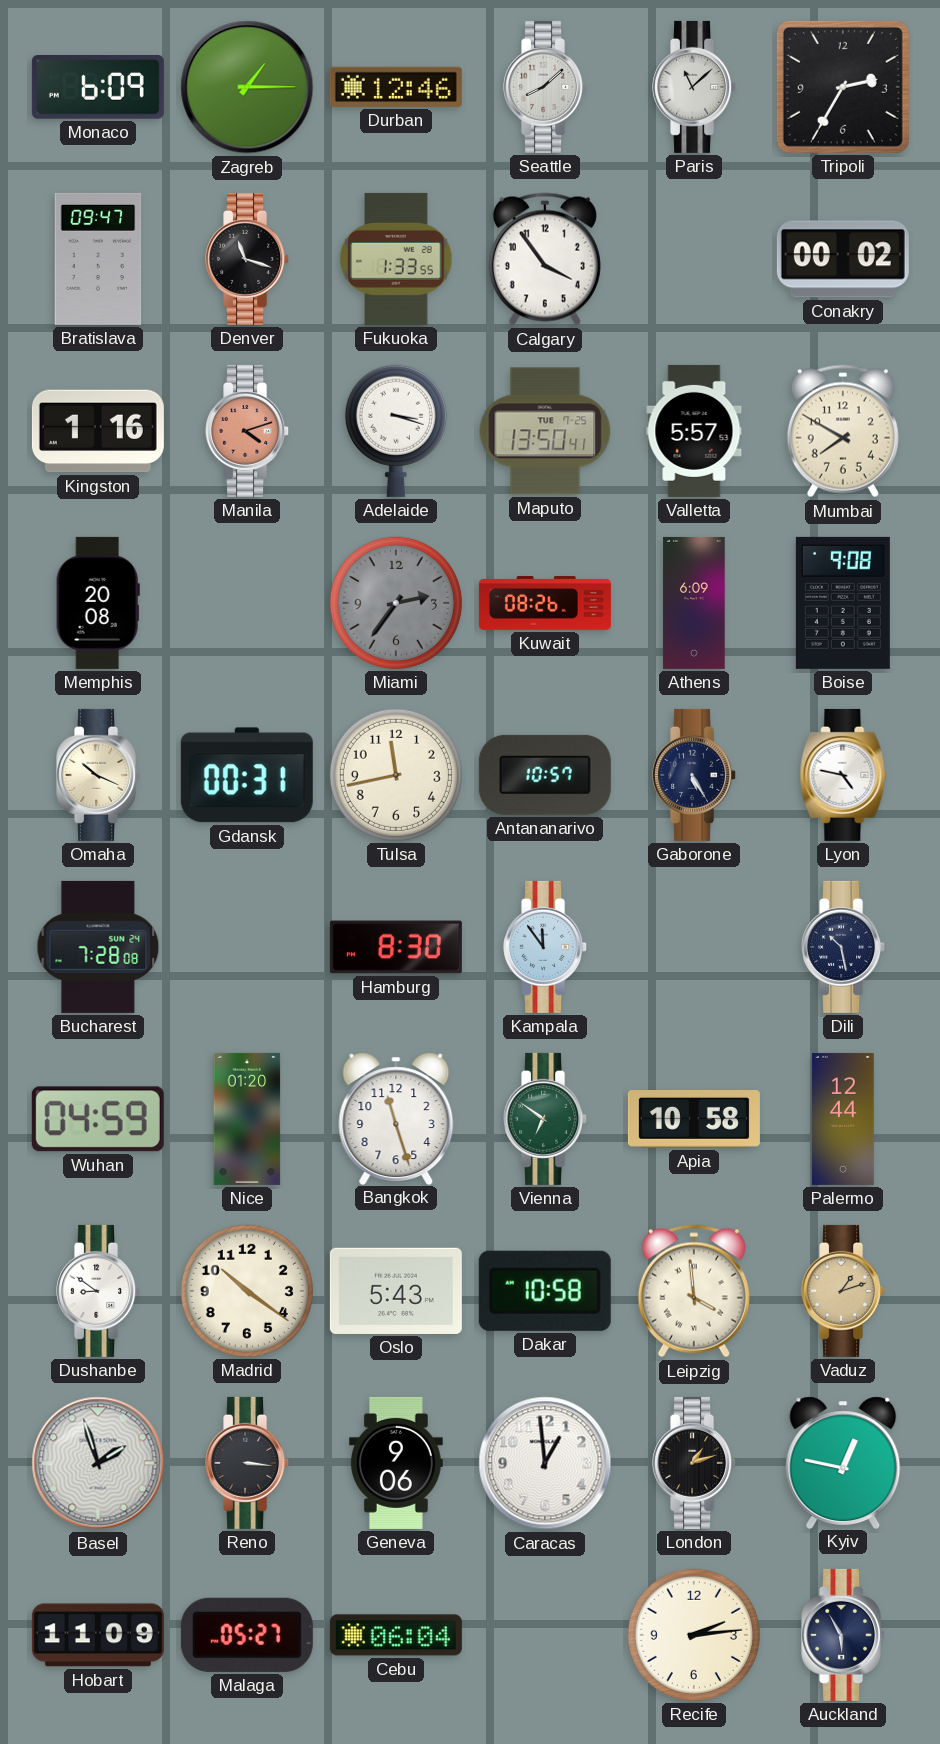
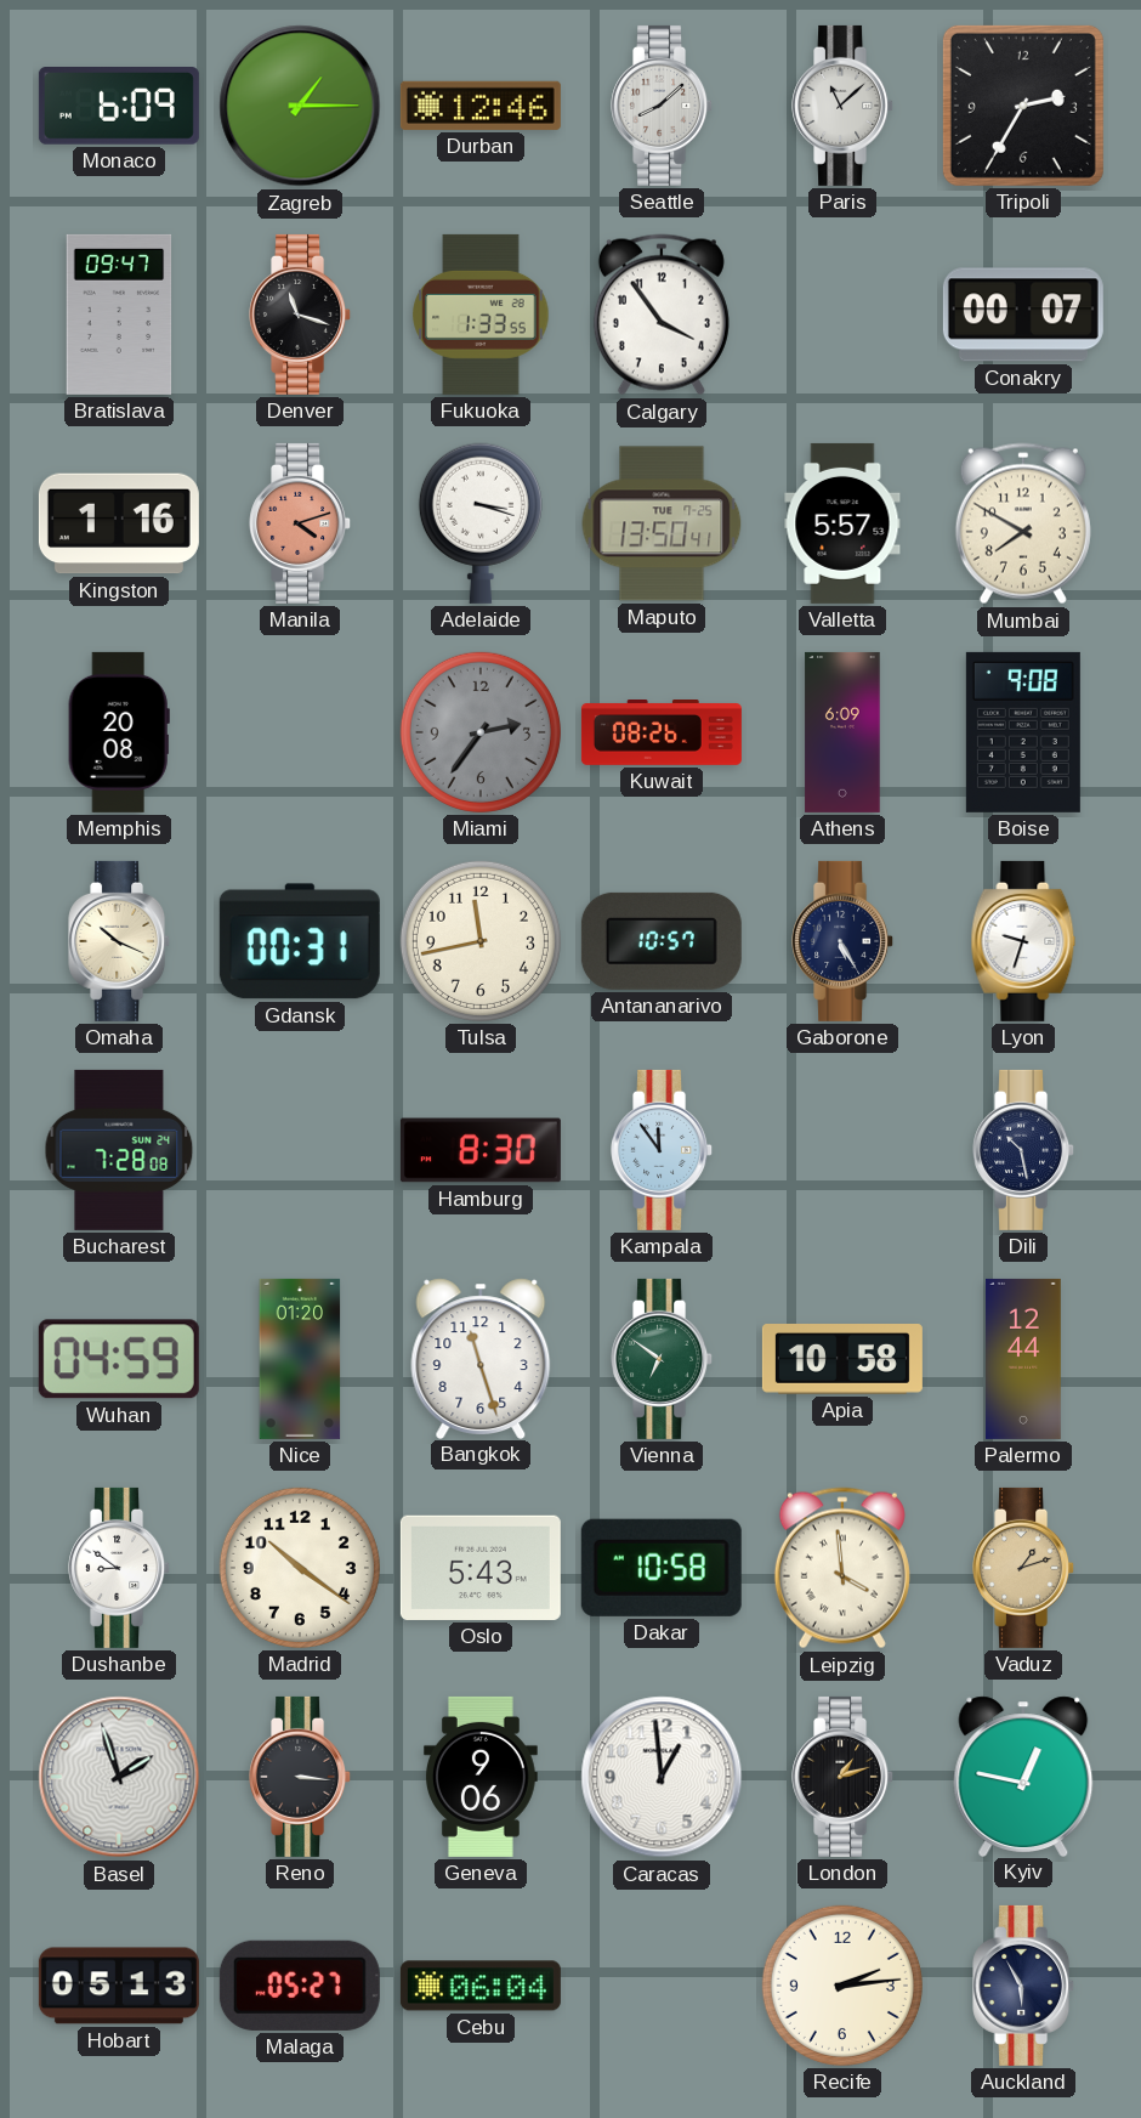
Conakry: 00:02 -> 00:07
Lyon: 4:47 -> 9:33
Hobart: 11:09 -> 05:13
